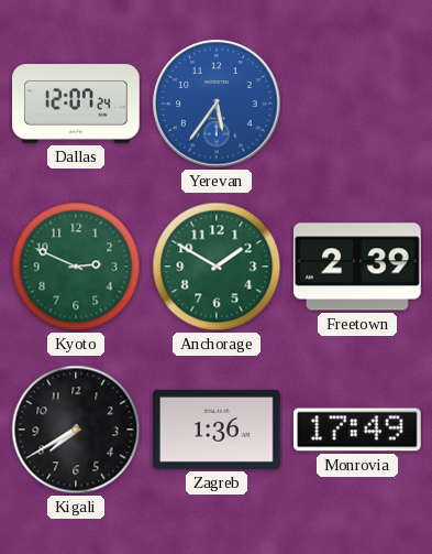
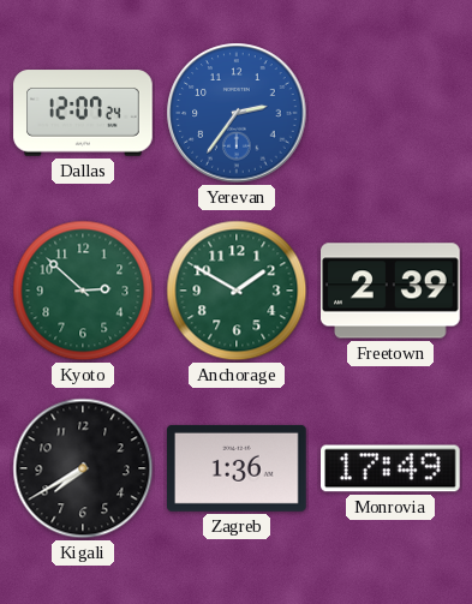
Yerevan: 5:36 -> 2:36
Kyoto: 2:49 -> 2:52
